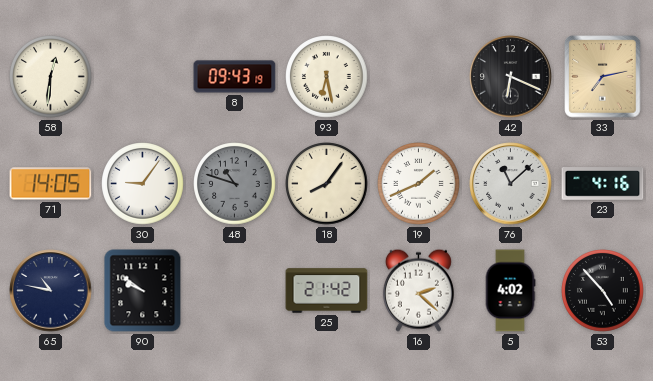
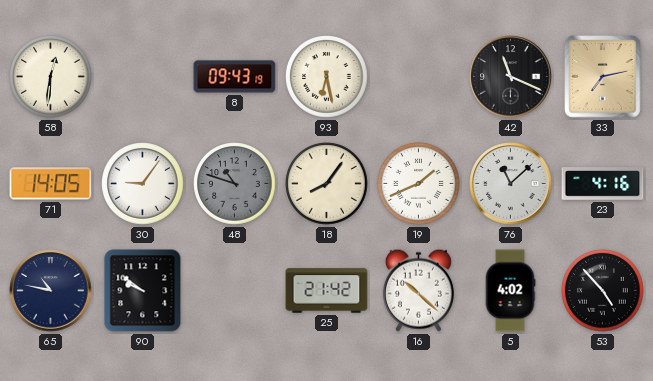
42: 6:19 -> 11:19
16: 2:22 -> 10:22
